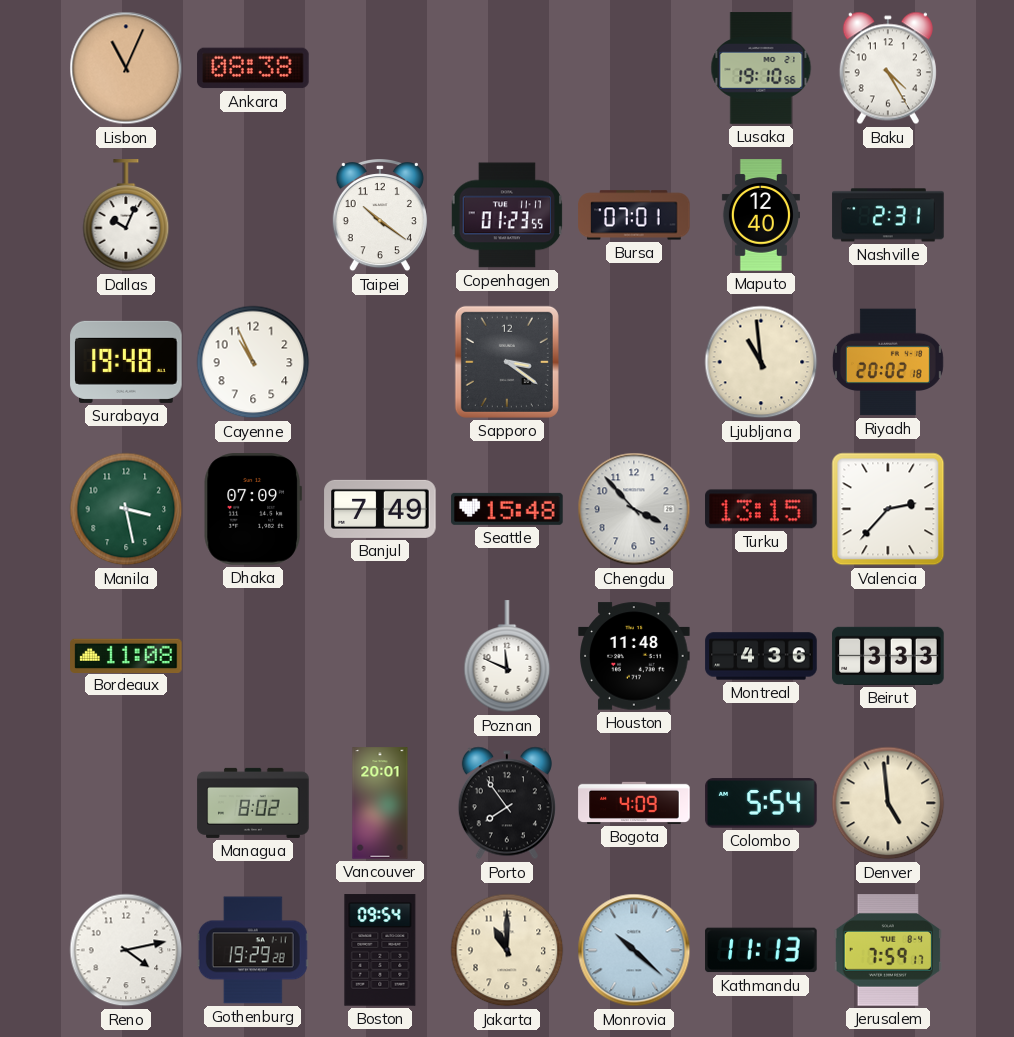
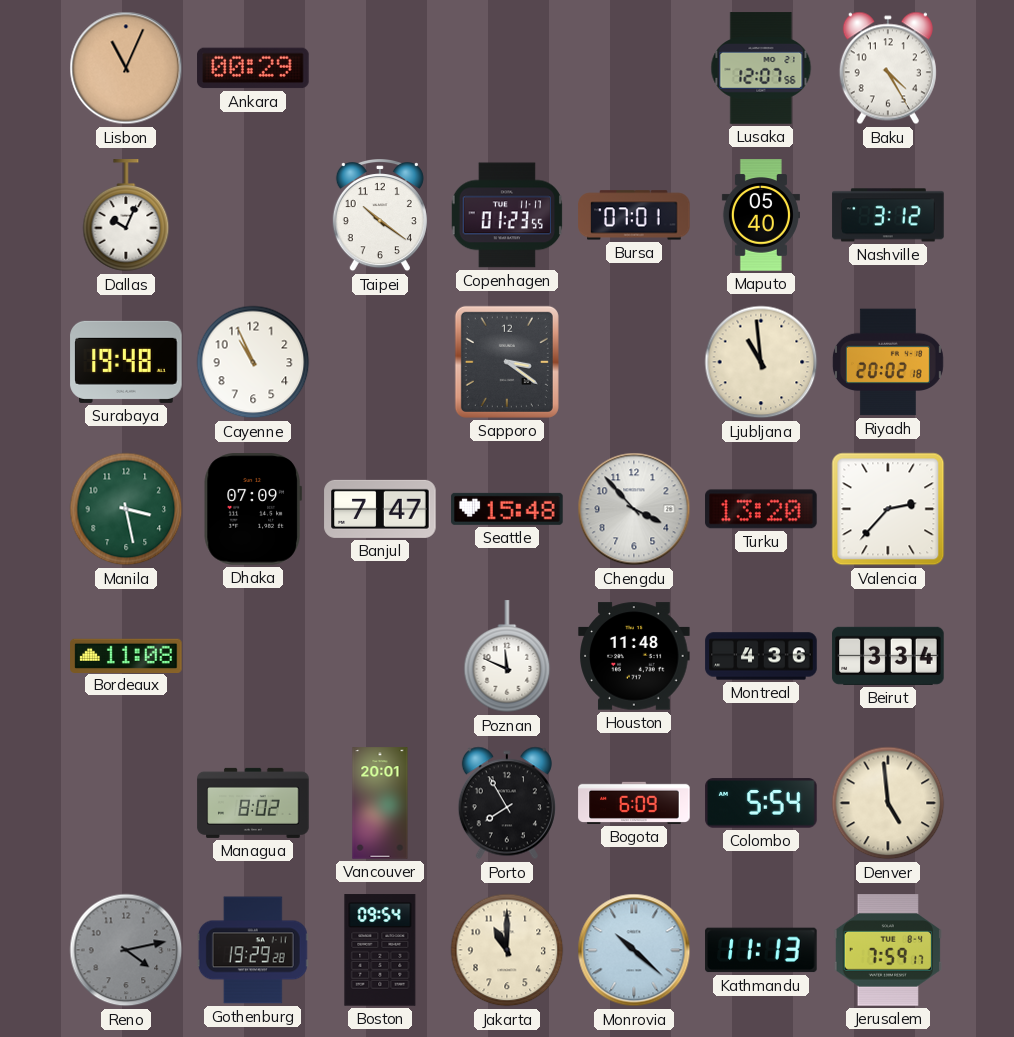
Ankara: 08:38 -> 00:29
Lusaka: 19:10 -> 12:07
Maputo: 12:40 -> 05:40
Nashville: 2:31 -> 3:12
Banjul: 7:49 -> 7:47
Turku: 13:15 -> 13:20
Beirut: 3:33 -> 3:34
Porto: 7:54 -> 7:55
Bogota: 4:09 -> 6:09
Reno dial: white -> grey
